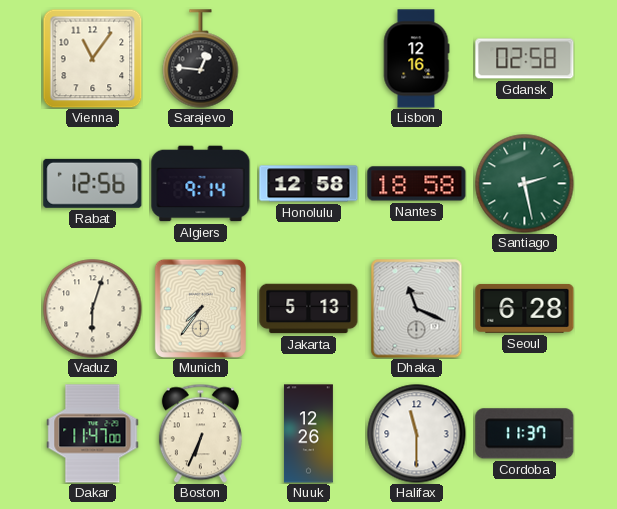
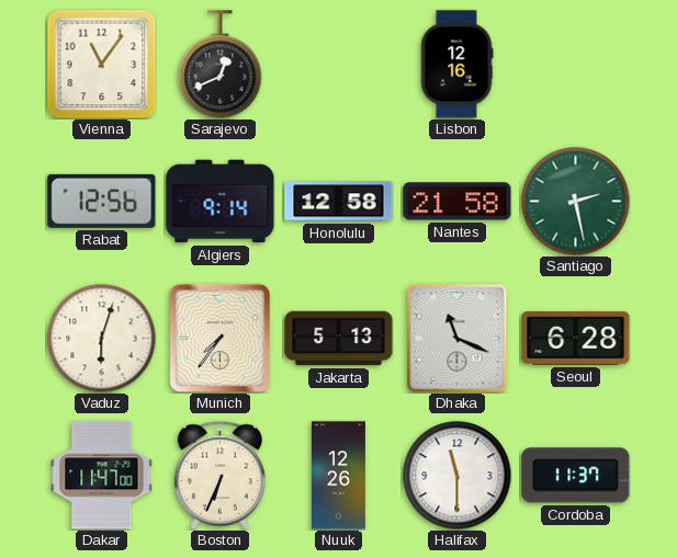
Sarajevo: 12:46 -> 12:41
Gdansk: 02:58 -> none
Nantes: 18:58 -> 21:58
